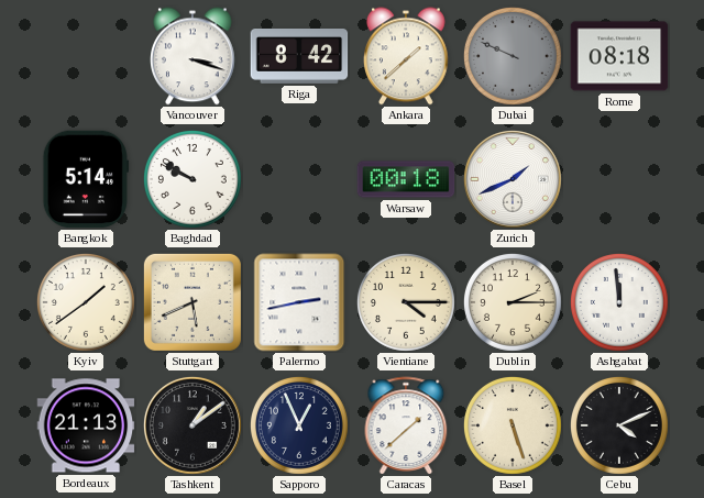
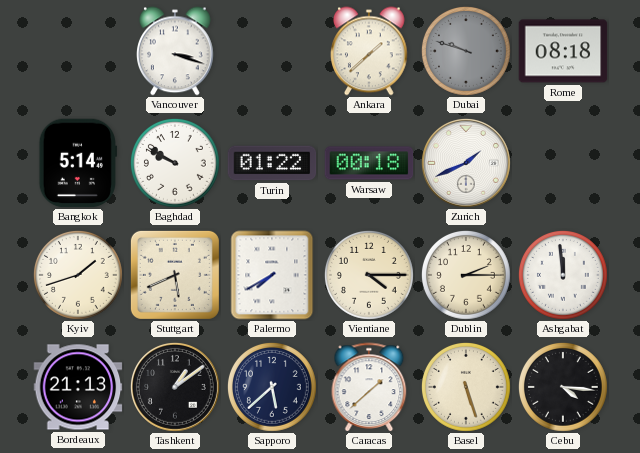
Riga: 8:42 -> none
Dubai: 9:49 -> 9:48
Turin: none -> 01:22
Kyiv: 1:39 -> 1:42
Palermo: 2:43 -> 7:40
Sapporo: 12:56 -> 5:38
Cebu: 4:11 -> 4:16
